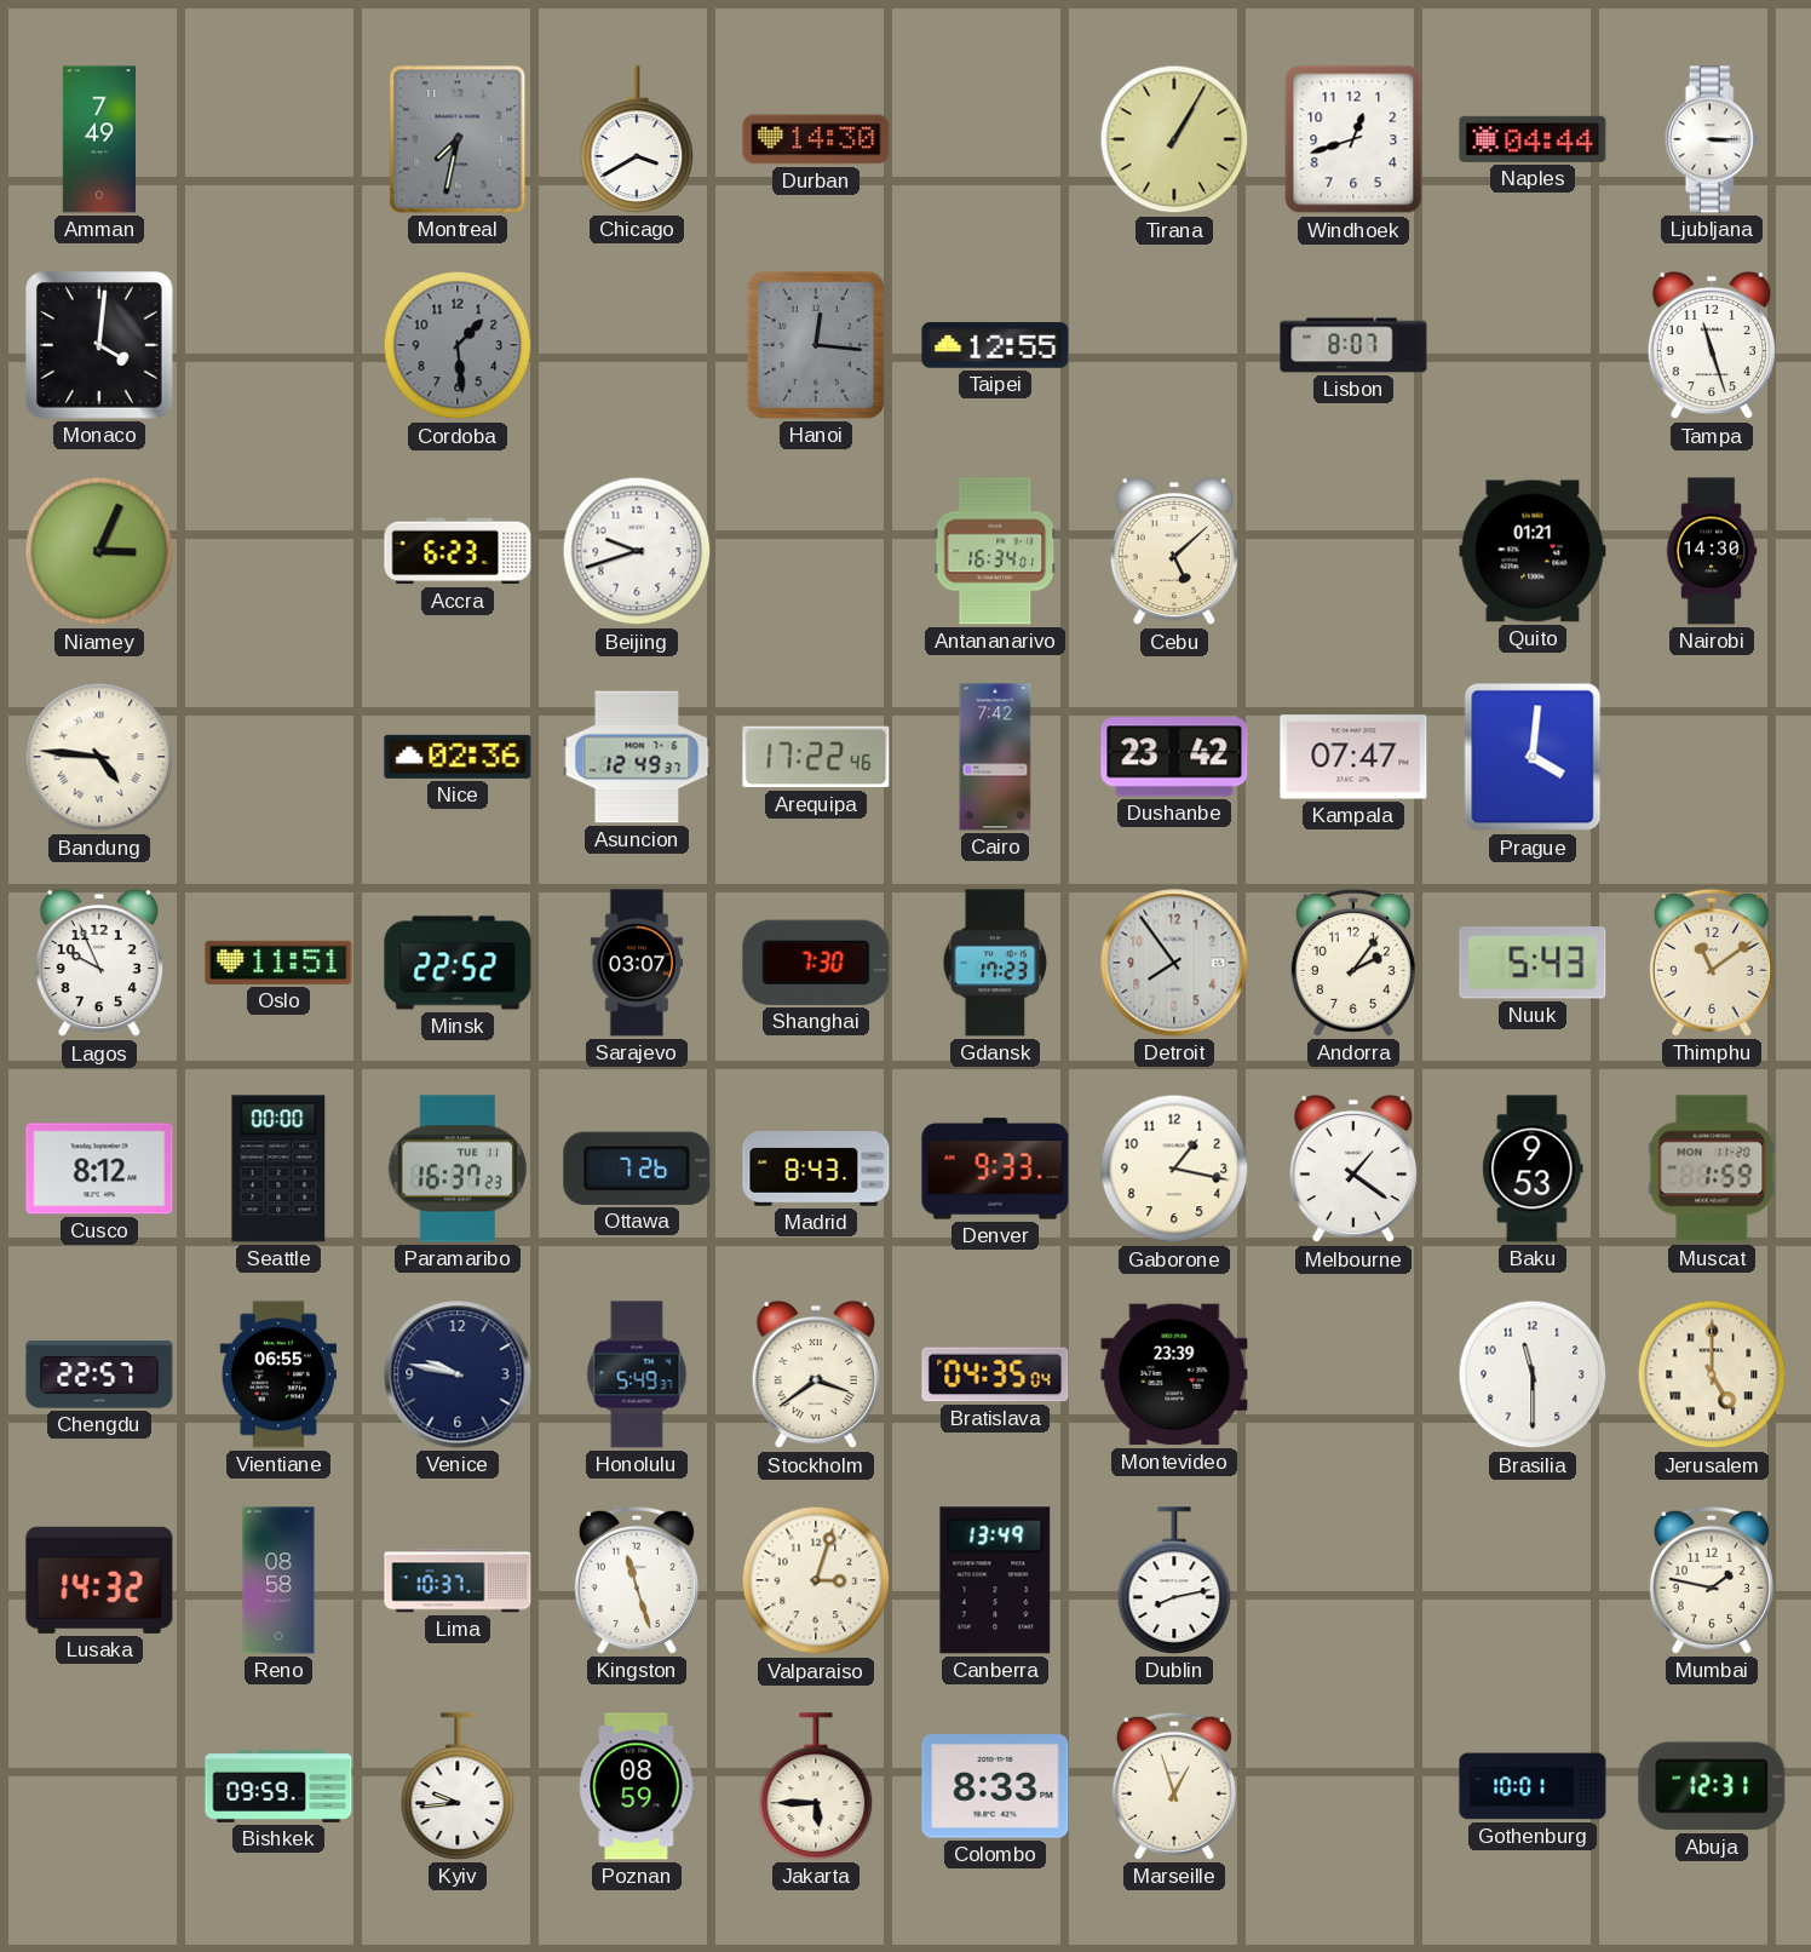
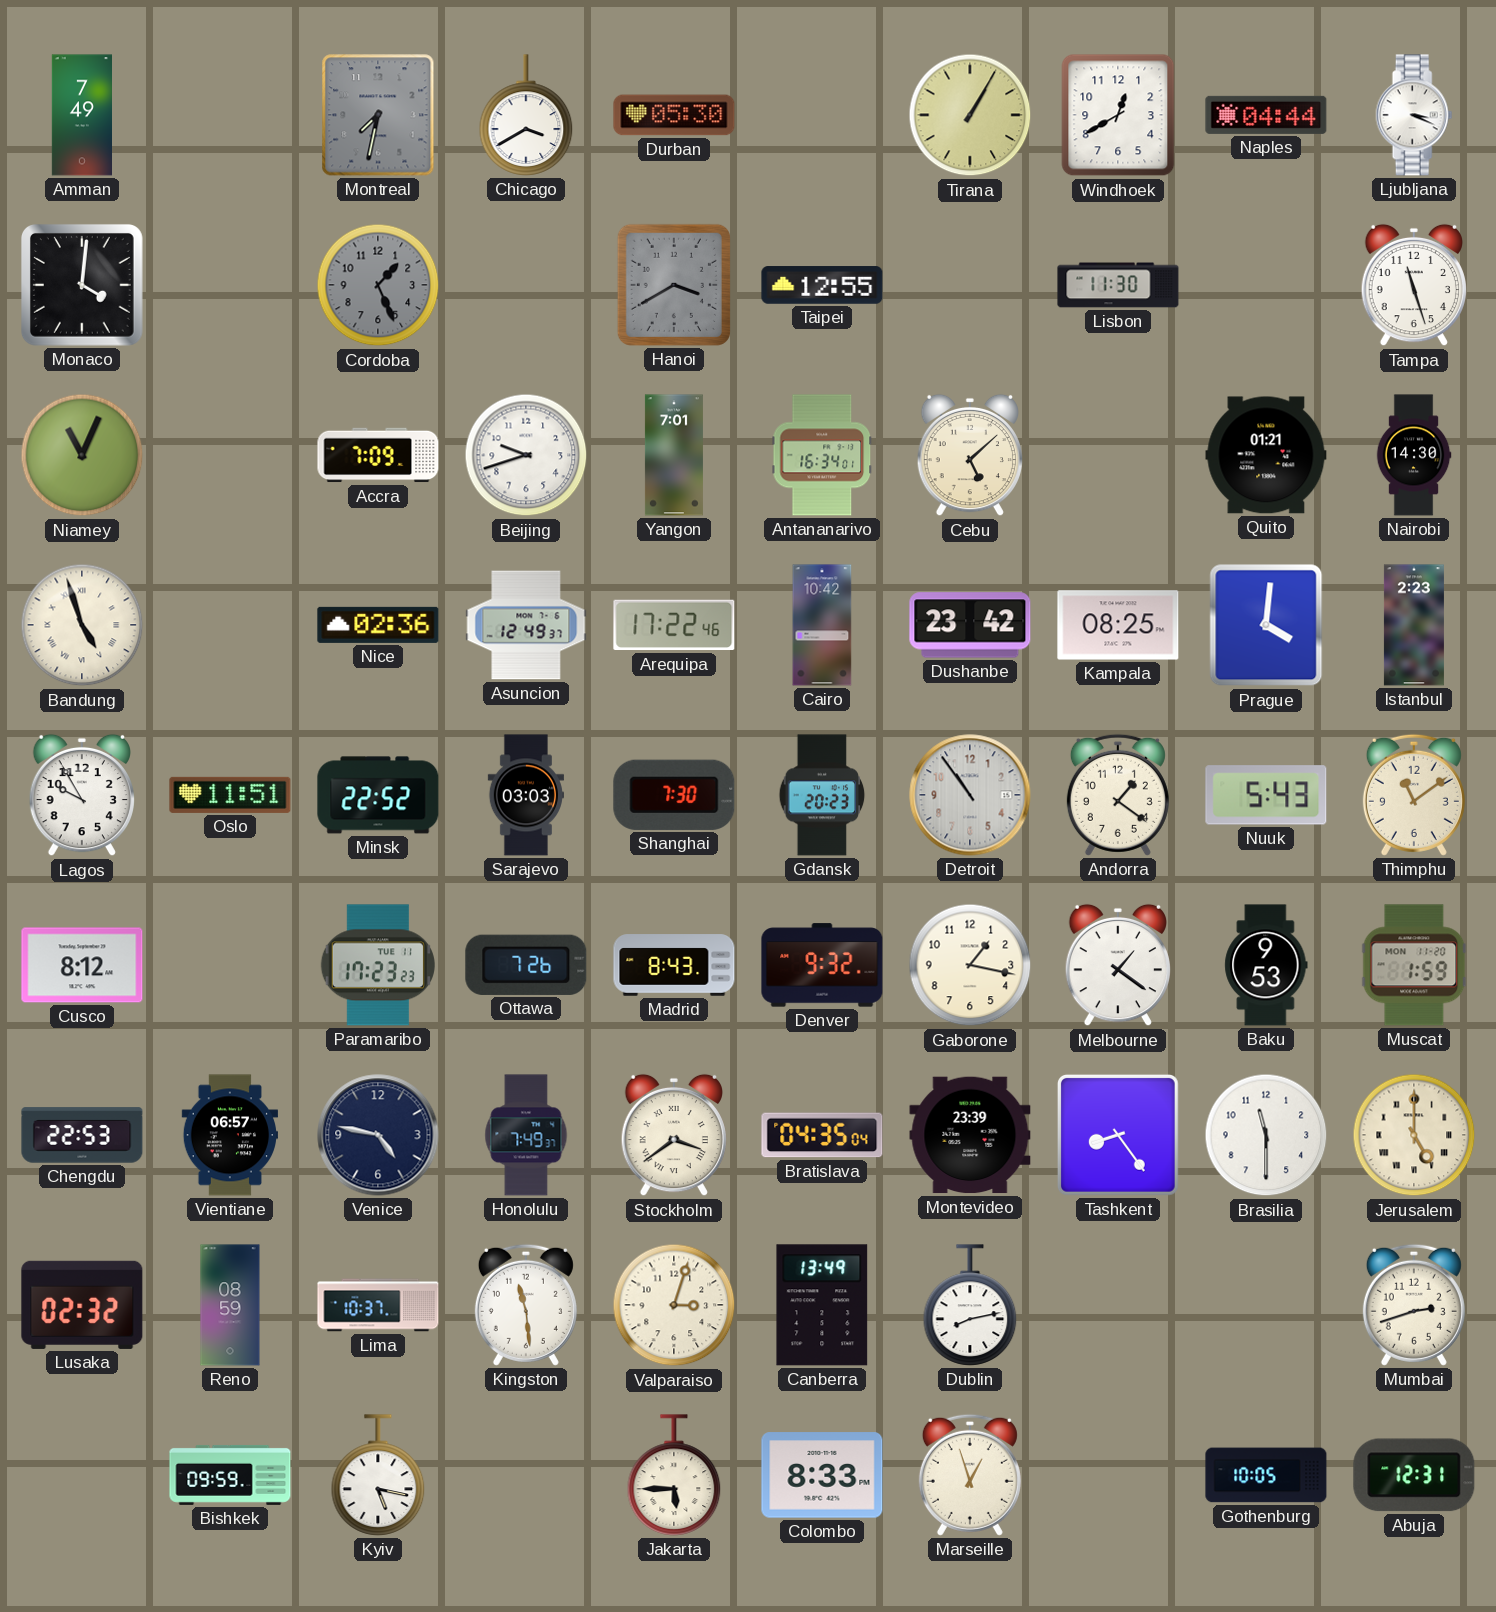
Durban: 14:30 -> 05:30
Windhoek: 12:42 -> 12:40
Ljubljana: 3:15 -> 3:19
Cordoba: 1:29 -> 1:26
Hanoi: 12:16 -> 3:40
Lisbon: 8:07 -> 11:30
Niamey: 3:04 -> 11:04
Accra: 6:23 -> 7:09
Yangon: none -> 7:01
Bandung: 4:46 -> 4:57
Cairo: 7:42 -> 10:42
Kampala: 07:47 -> 08:25
Istanbul: none -> 2:23
Lagos: 9:56 -> 9:55
Sarajevo: 03:07 -> 03:03
Gdansk: 17:23 -> 20:23
Detroit: 7:54 -> 10:54
Andorra: 2:06 -> 1:21
Seattle: 00:00 -> none
Paramaribo: 16:37 -> 17:23
Denver: 9:33 -> 9:32
Chengdu: 22:57 -> 22:53
Vientiane: 06:55 -> 06:57
Venice: 9:47 -> 4:47
Honolulu: 5:49 -> 7:49
Tashkent: none -> 8:24
Lusaka: 14:32 -> 02:32
Reno: 08:58 -> 08:59
Kingston: 11:27 -> 11:29
Mumbai: 1:47 -> 2:42
Kyiv: 9:44 -> 5:17
Poznan: 08:59 -> none
Gothenburg: 10:01 -> 10:05
